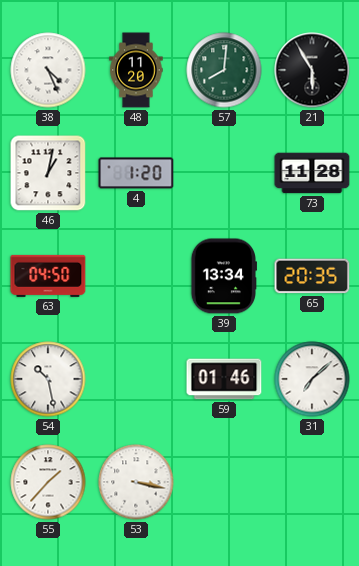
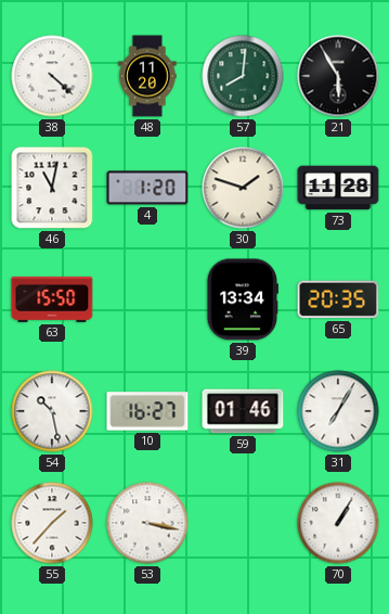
38: 4:26 -> 4:22
46: 1:02 -> 11:02
30: none -> 1:48
63: 04:50 -> 15:50
10: none -> 16:27
31: 7:08 -> 7:05
70: none -> 1:05
